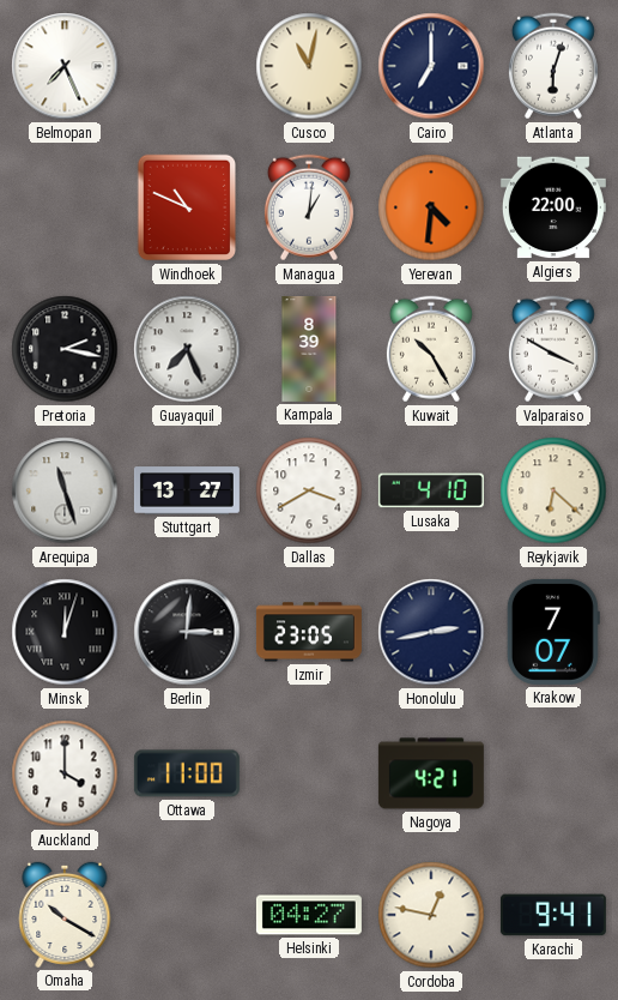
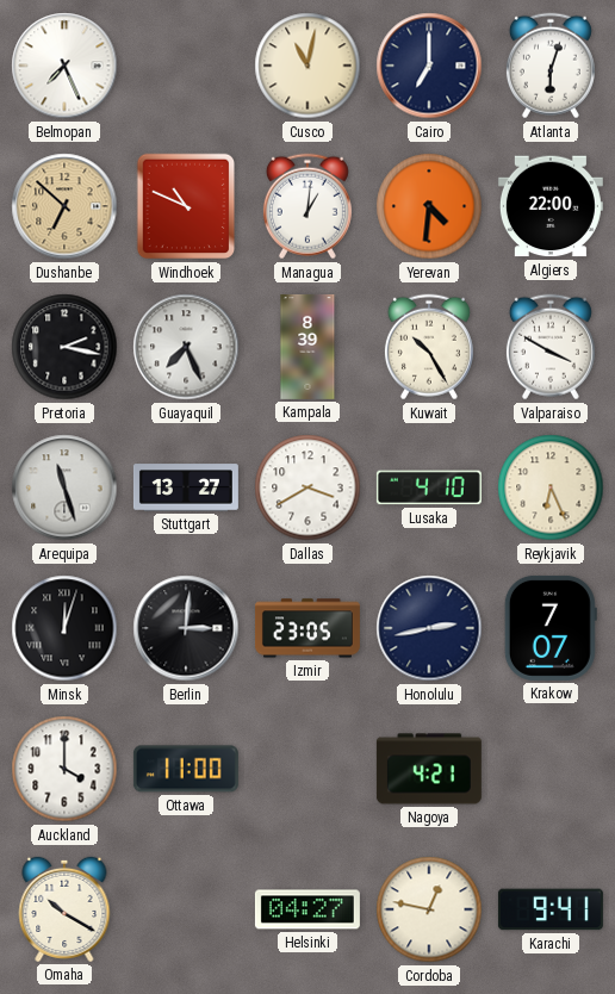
Dushanbe: none -> 6:52
Reykjavik: 6:22 -> 6:26
